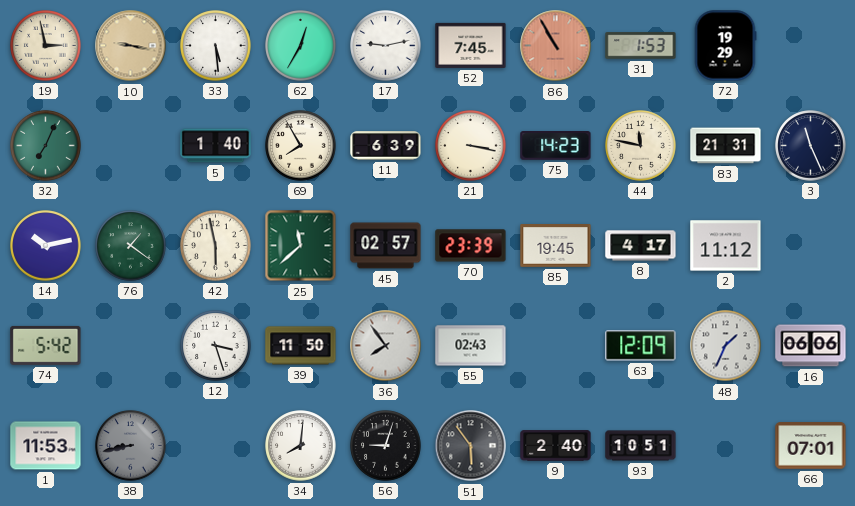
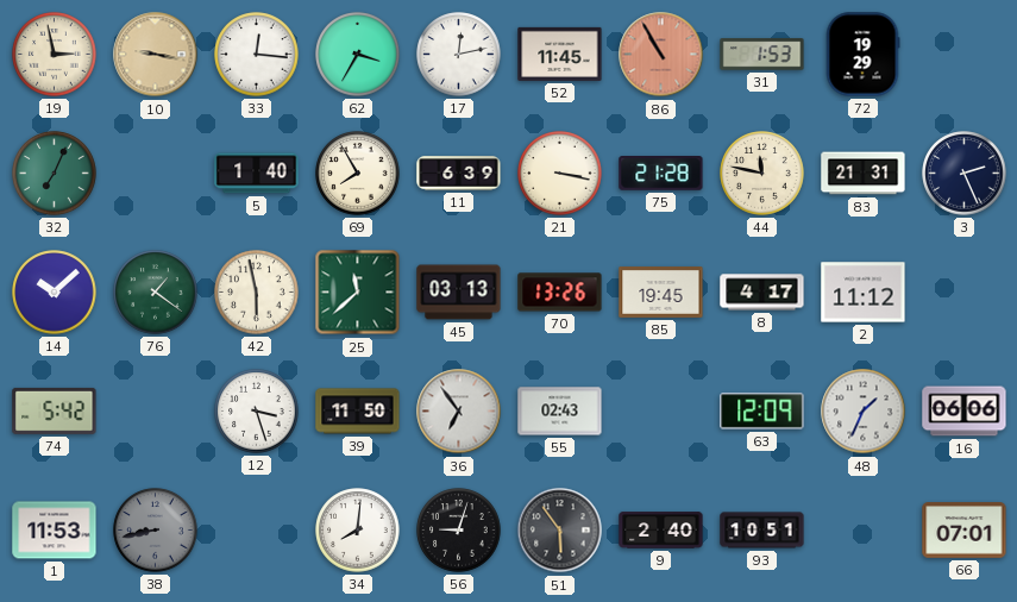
33: 5:29 -> 12:16
62: 12:35 -> 3:35
17: 9:13 -> 12:13
52: 7:45 -> 11:45
75: 14:23 -> 21:28
3: 11:26 -> 2:26
14: 10:13 -> 10:08
45: 02:57 -> 03:13
70: 23:39 -> 13:26
36: 7:54 -> 6:54
